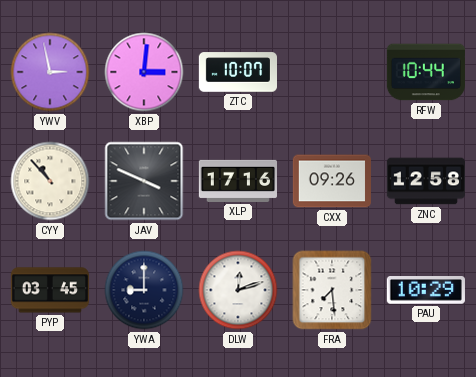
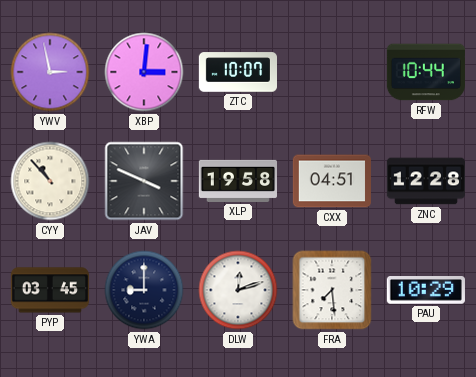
XLP: 17:16 -> 19:58
CXX: 09:26 -> 04:51
ZNC: 12:58 -> 12:28
